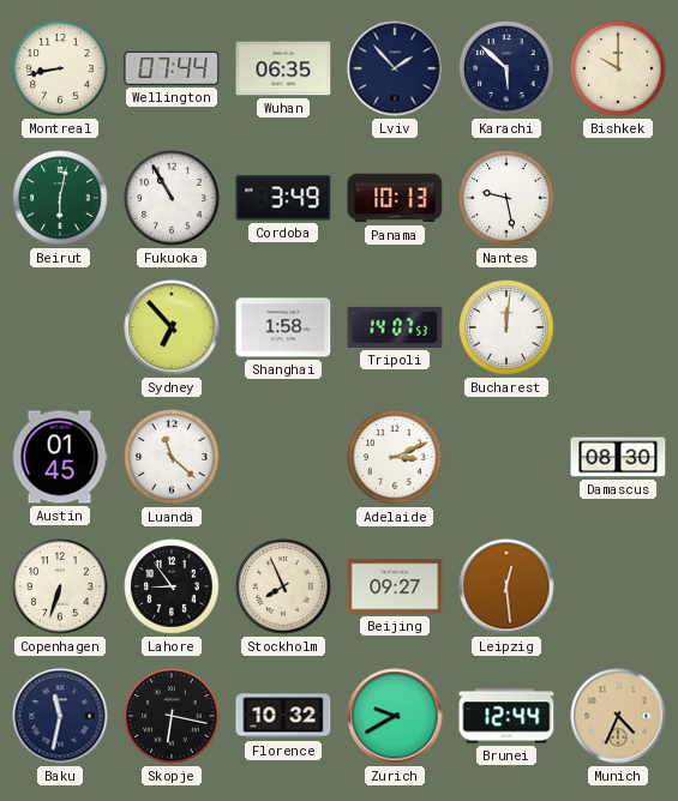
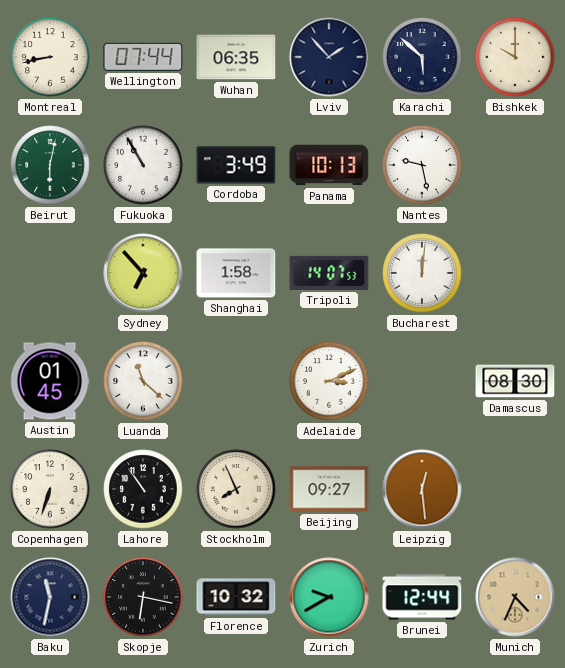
Lahore: 8:54 -> 10:54
